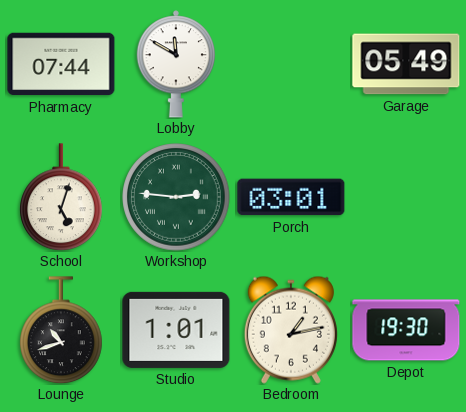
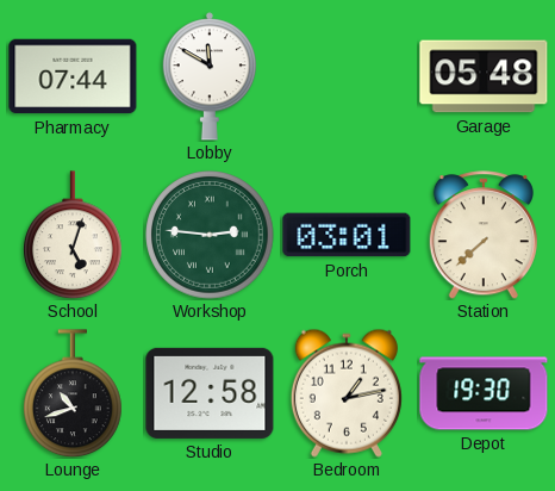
Garage: 05:49 -> 05:48
Station: none -> 7:38
Studio: 1:01 -> 12:58
